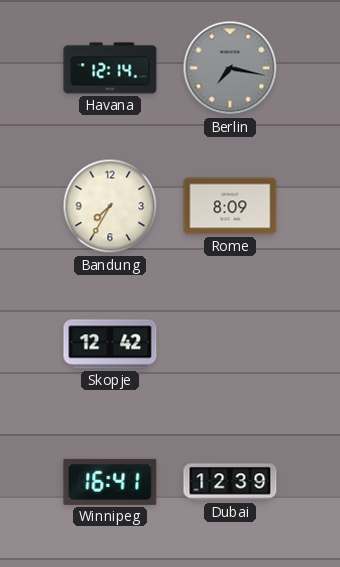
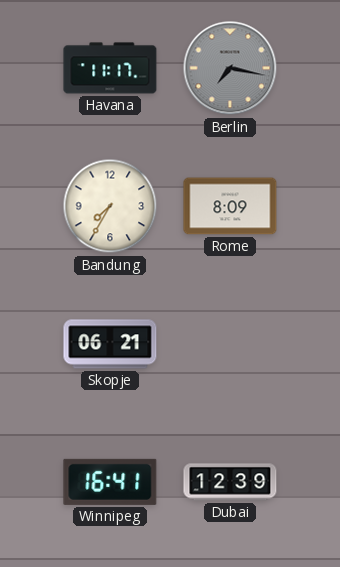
Havana: 12:14 -> 11:17
Skopje: 12:42 -> 06:21
